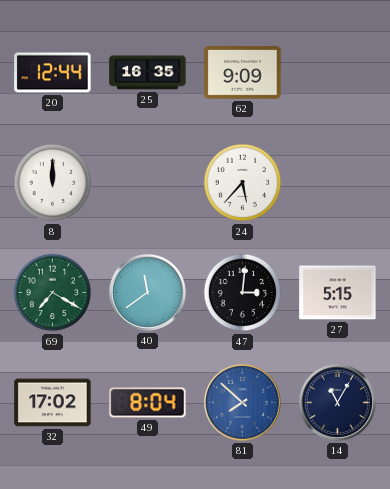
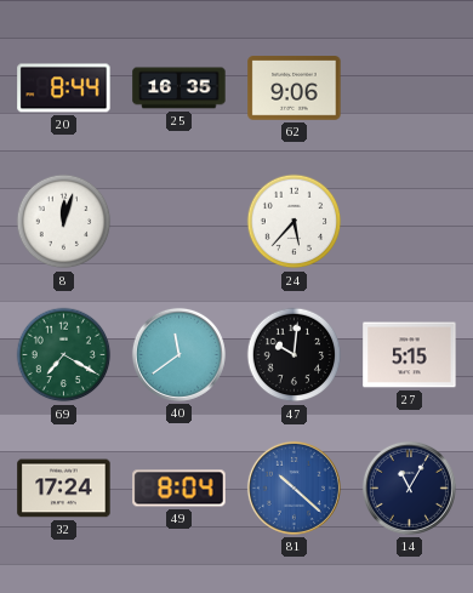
20: 12:44 -> 8:44
62: 9:09 -> 9:06
8: 12:00 -> 12:03
47: 3:01 -> 10:01
32: 17:02 -> 17:24
81: 7:52 -> 10:22
